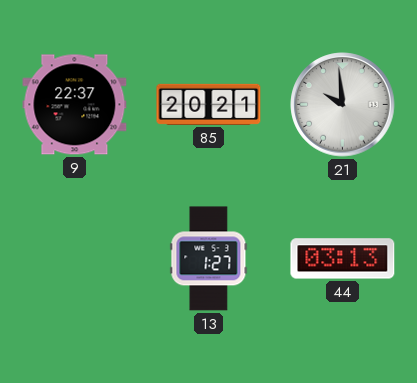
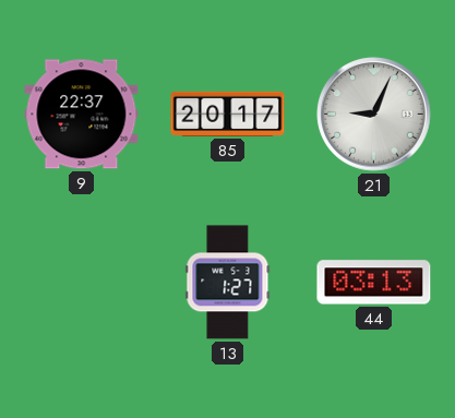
85: 20:21 -> 20:17
21: 9:59 -> 9:04
